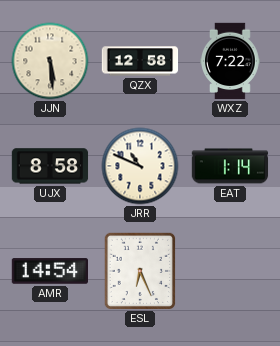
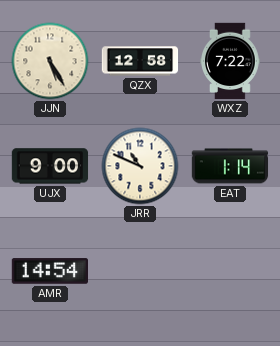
JJN: 5:29 -> 5:25
UJX: 8:58 -> 9:00
ESL: 6:26 -> none
